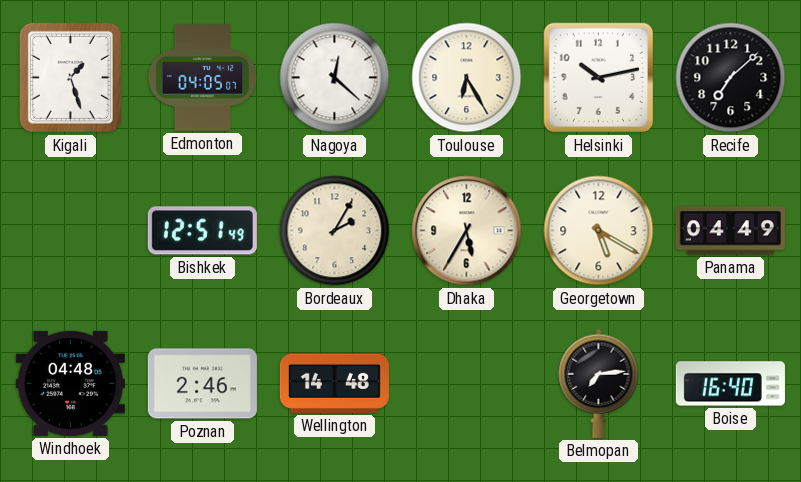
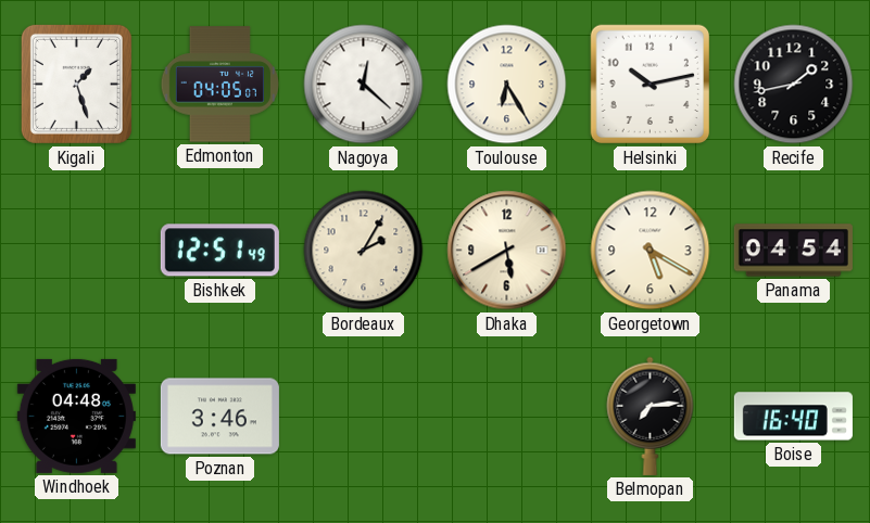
Recife: 7:08 -> 1:43
Dhaka: 5:35 -> 5:40
Panama: 04:49 -> 04:54
Poznan: 2:46 -> 3:46
Wellington: 14:48 -> none
